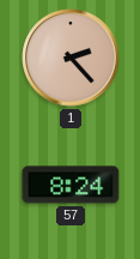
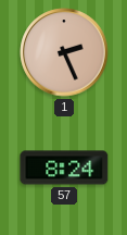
1: 2:23 -> 2:26
